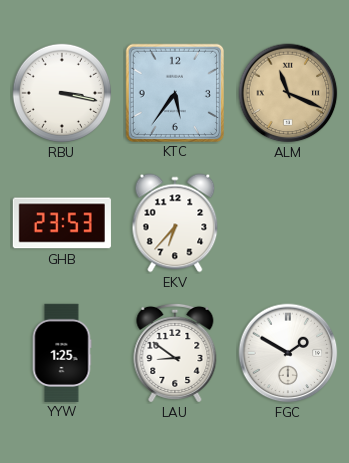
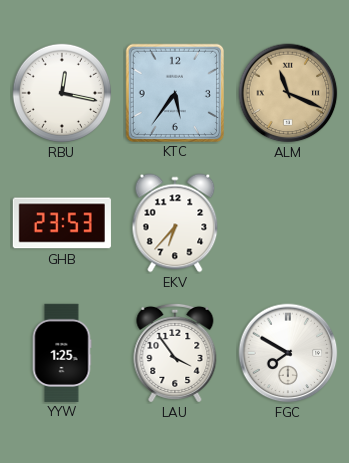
RBU: 3:17 -> 12:17
LAU: 8:51 -> 3:54
FGC: 1:50 -> 7:50
